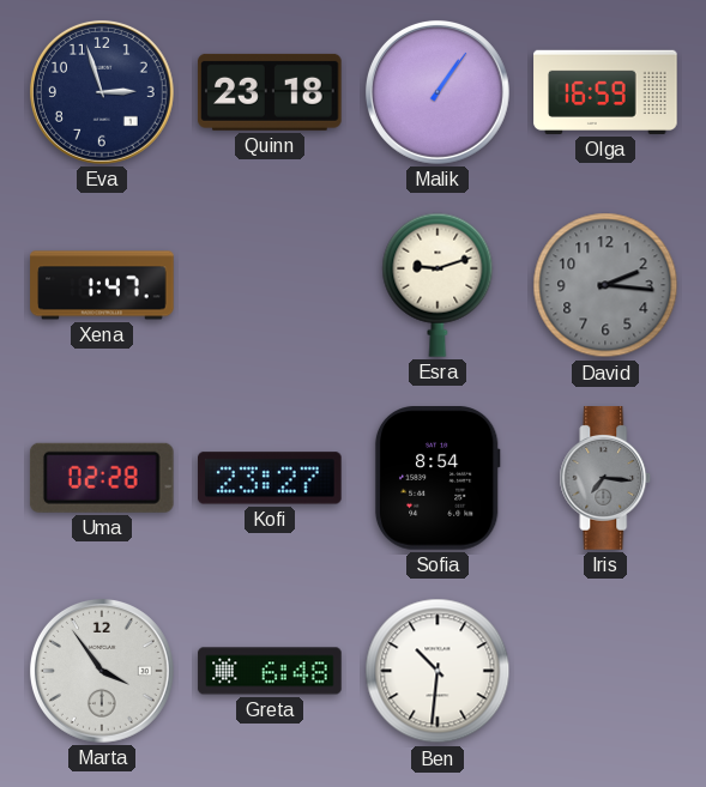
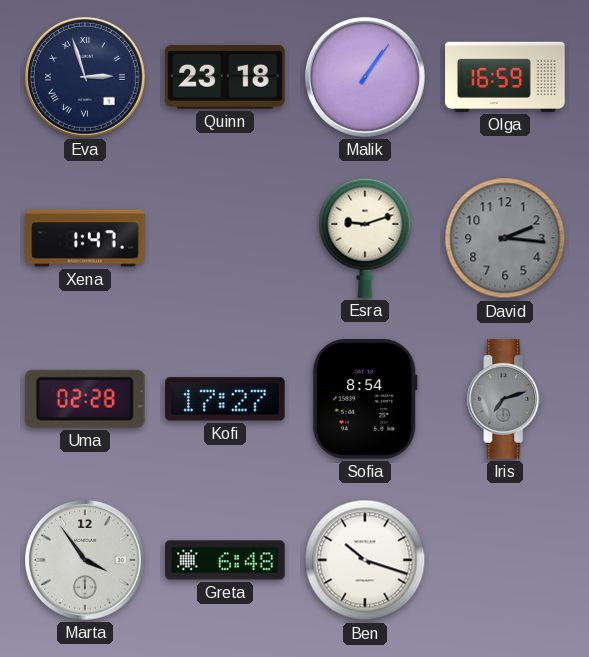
Eva numerals: Arabic -> Roman
Kofi: 23:27 -> 17:27
Iris: 7:16 -> 7:12
Ben: 10:31 -> 10:18
